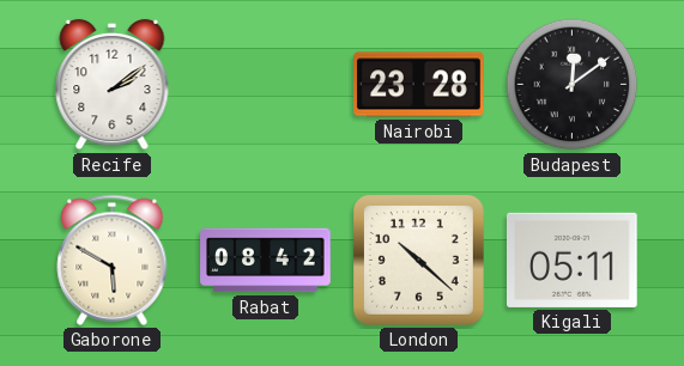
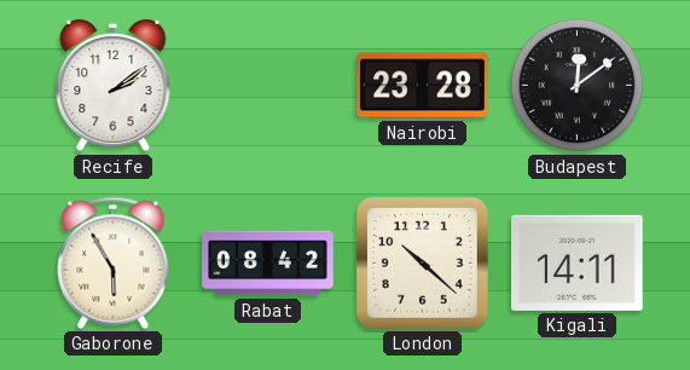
Gaborone: 5:50 -> 5:55
Kigali: 05:11 -> 14:11
